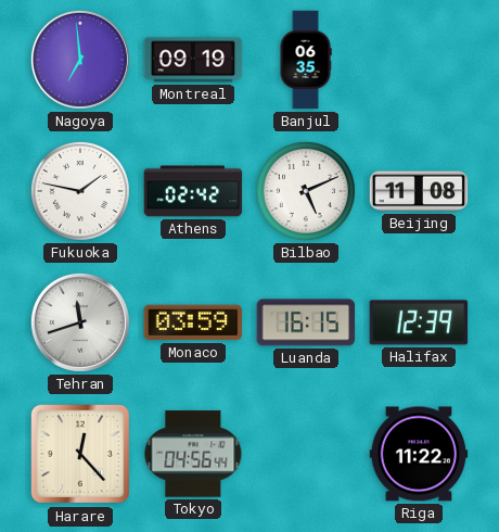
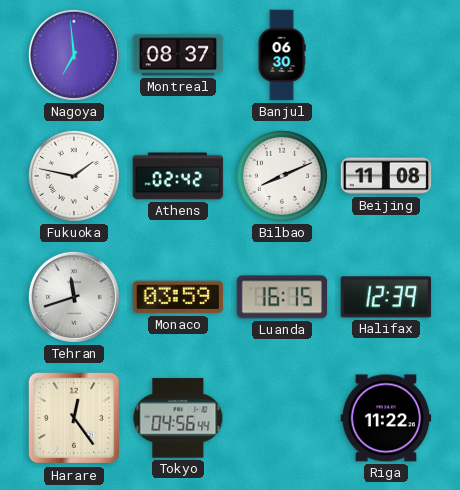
Montreal: 09:19 -> 08:37
Banjul: 06:35 -> 06:30
Bilbao: 5:11 -> 8:11
Harare: 12:23 -> 12:24
